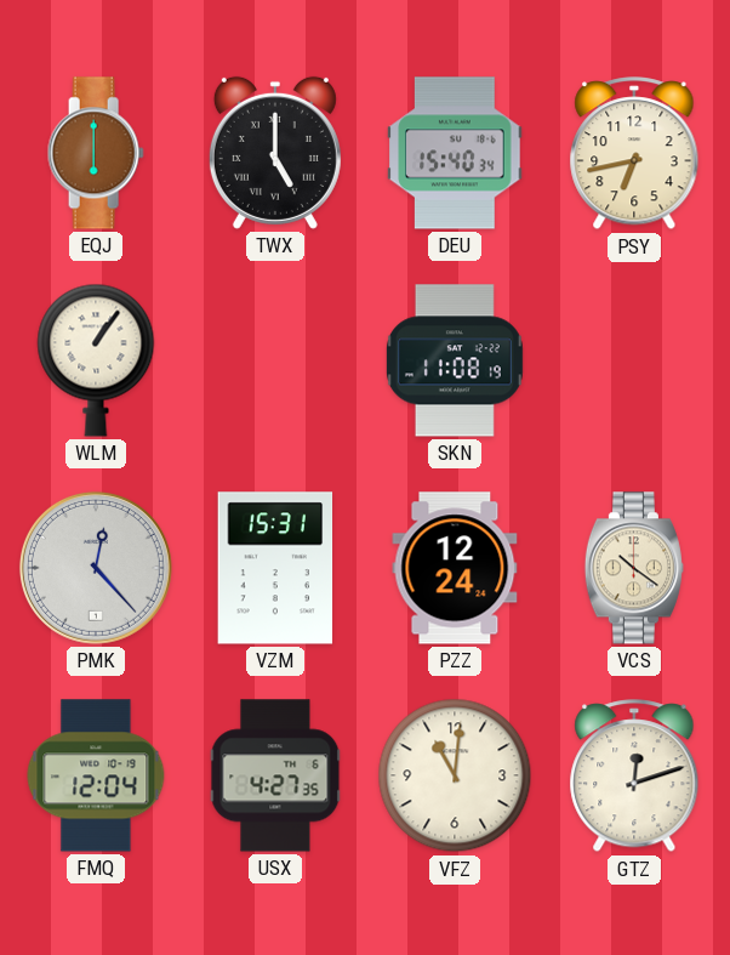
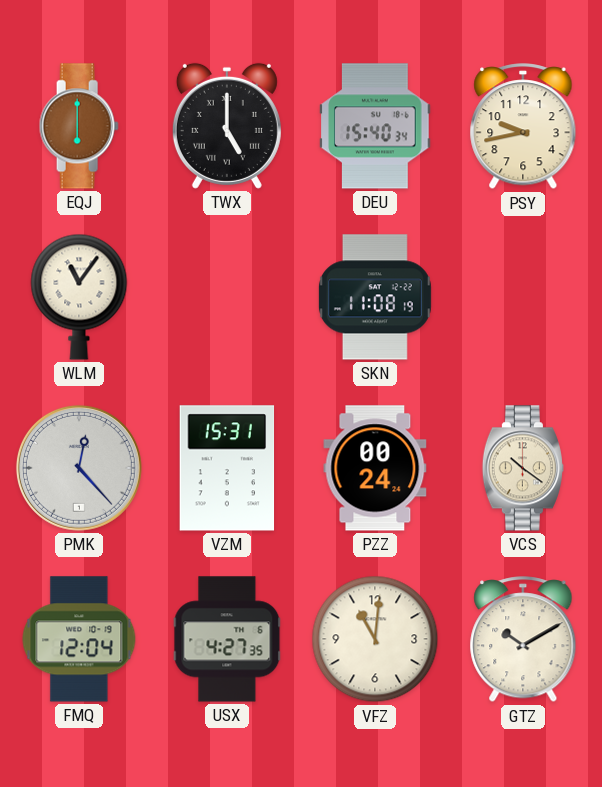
PSY: 6:43 -> 9:43
WLM: 1:06 -> 11:06
PZZ: 12:24 -> 00:24
GTZ: 12:12 -> 10:10
